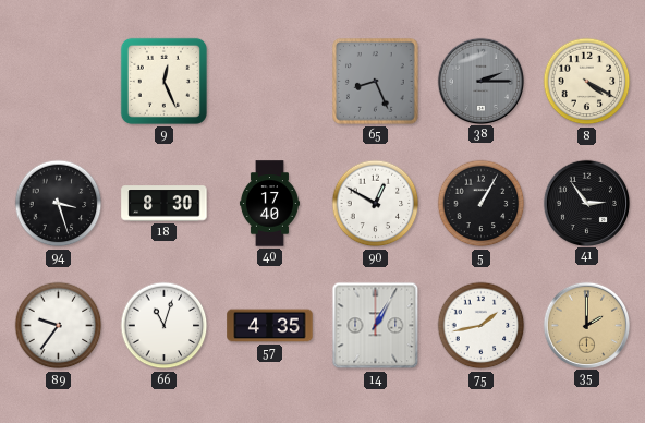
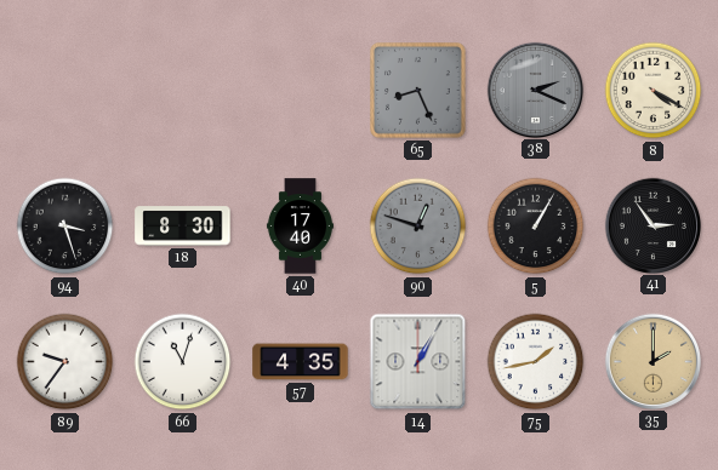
9: 12:26 -> none
38: 2:15 -> 2:19
90: 12:50 -> 12:48
90 dial: white -> grey
